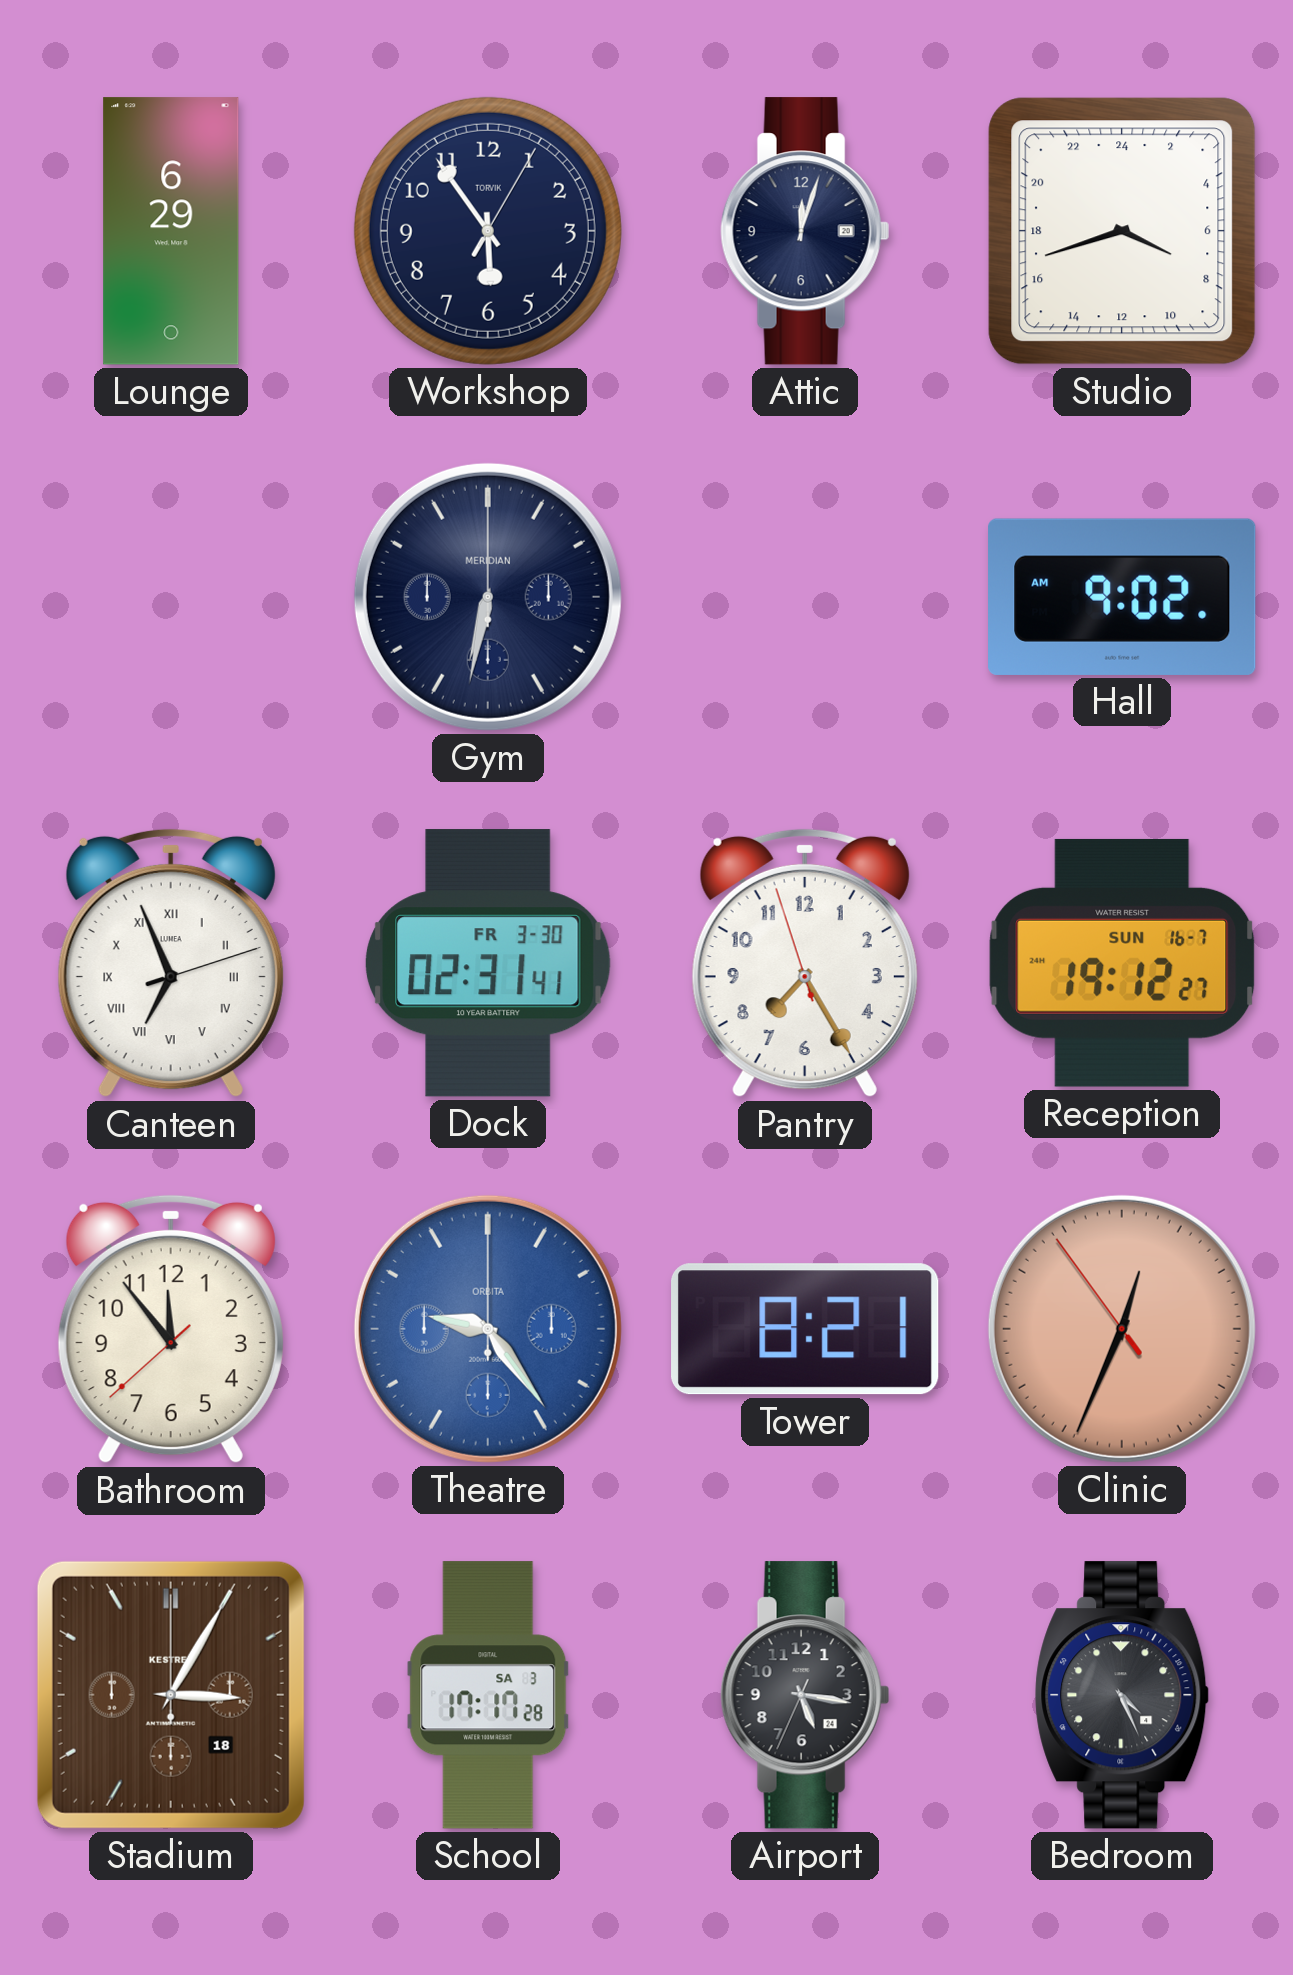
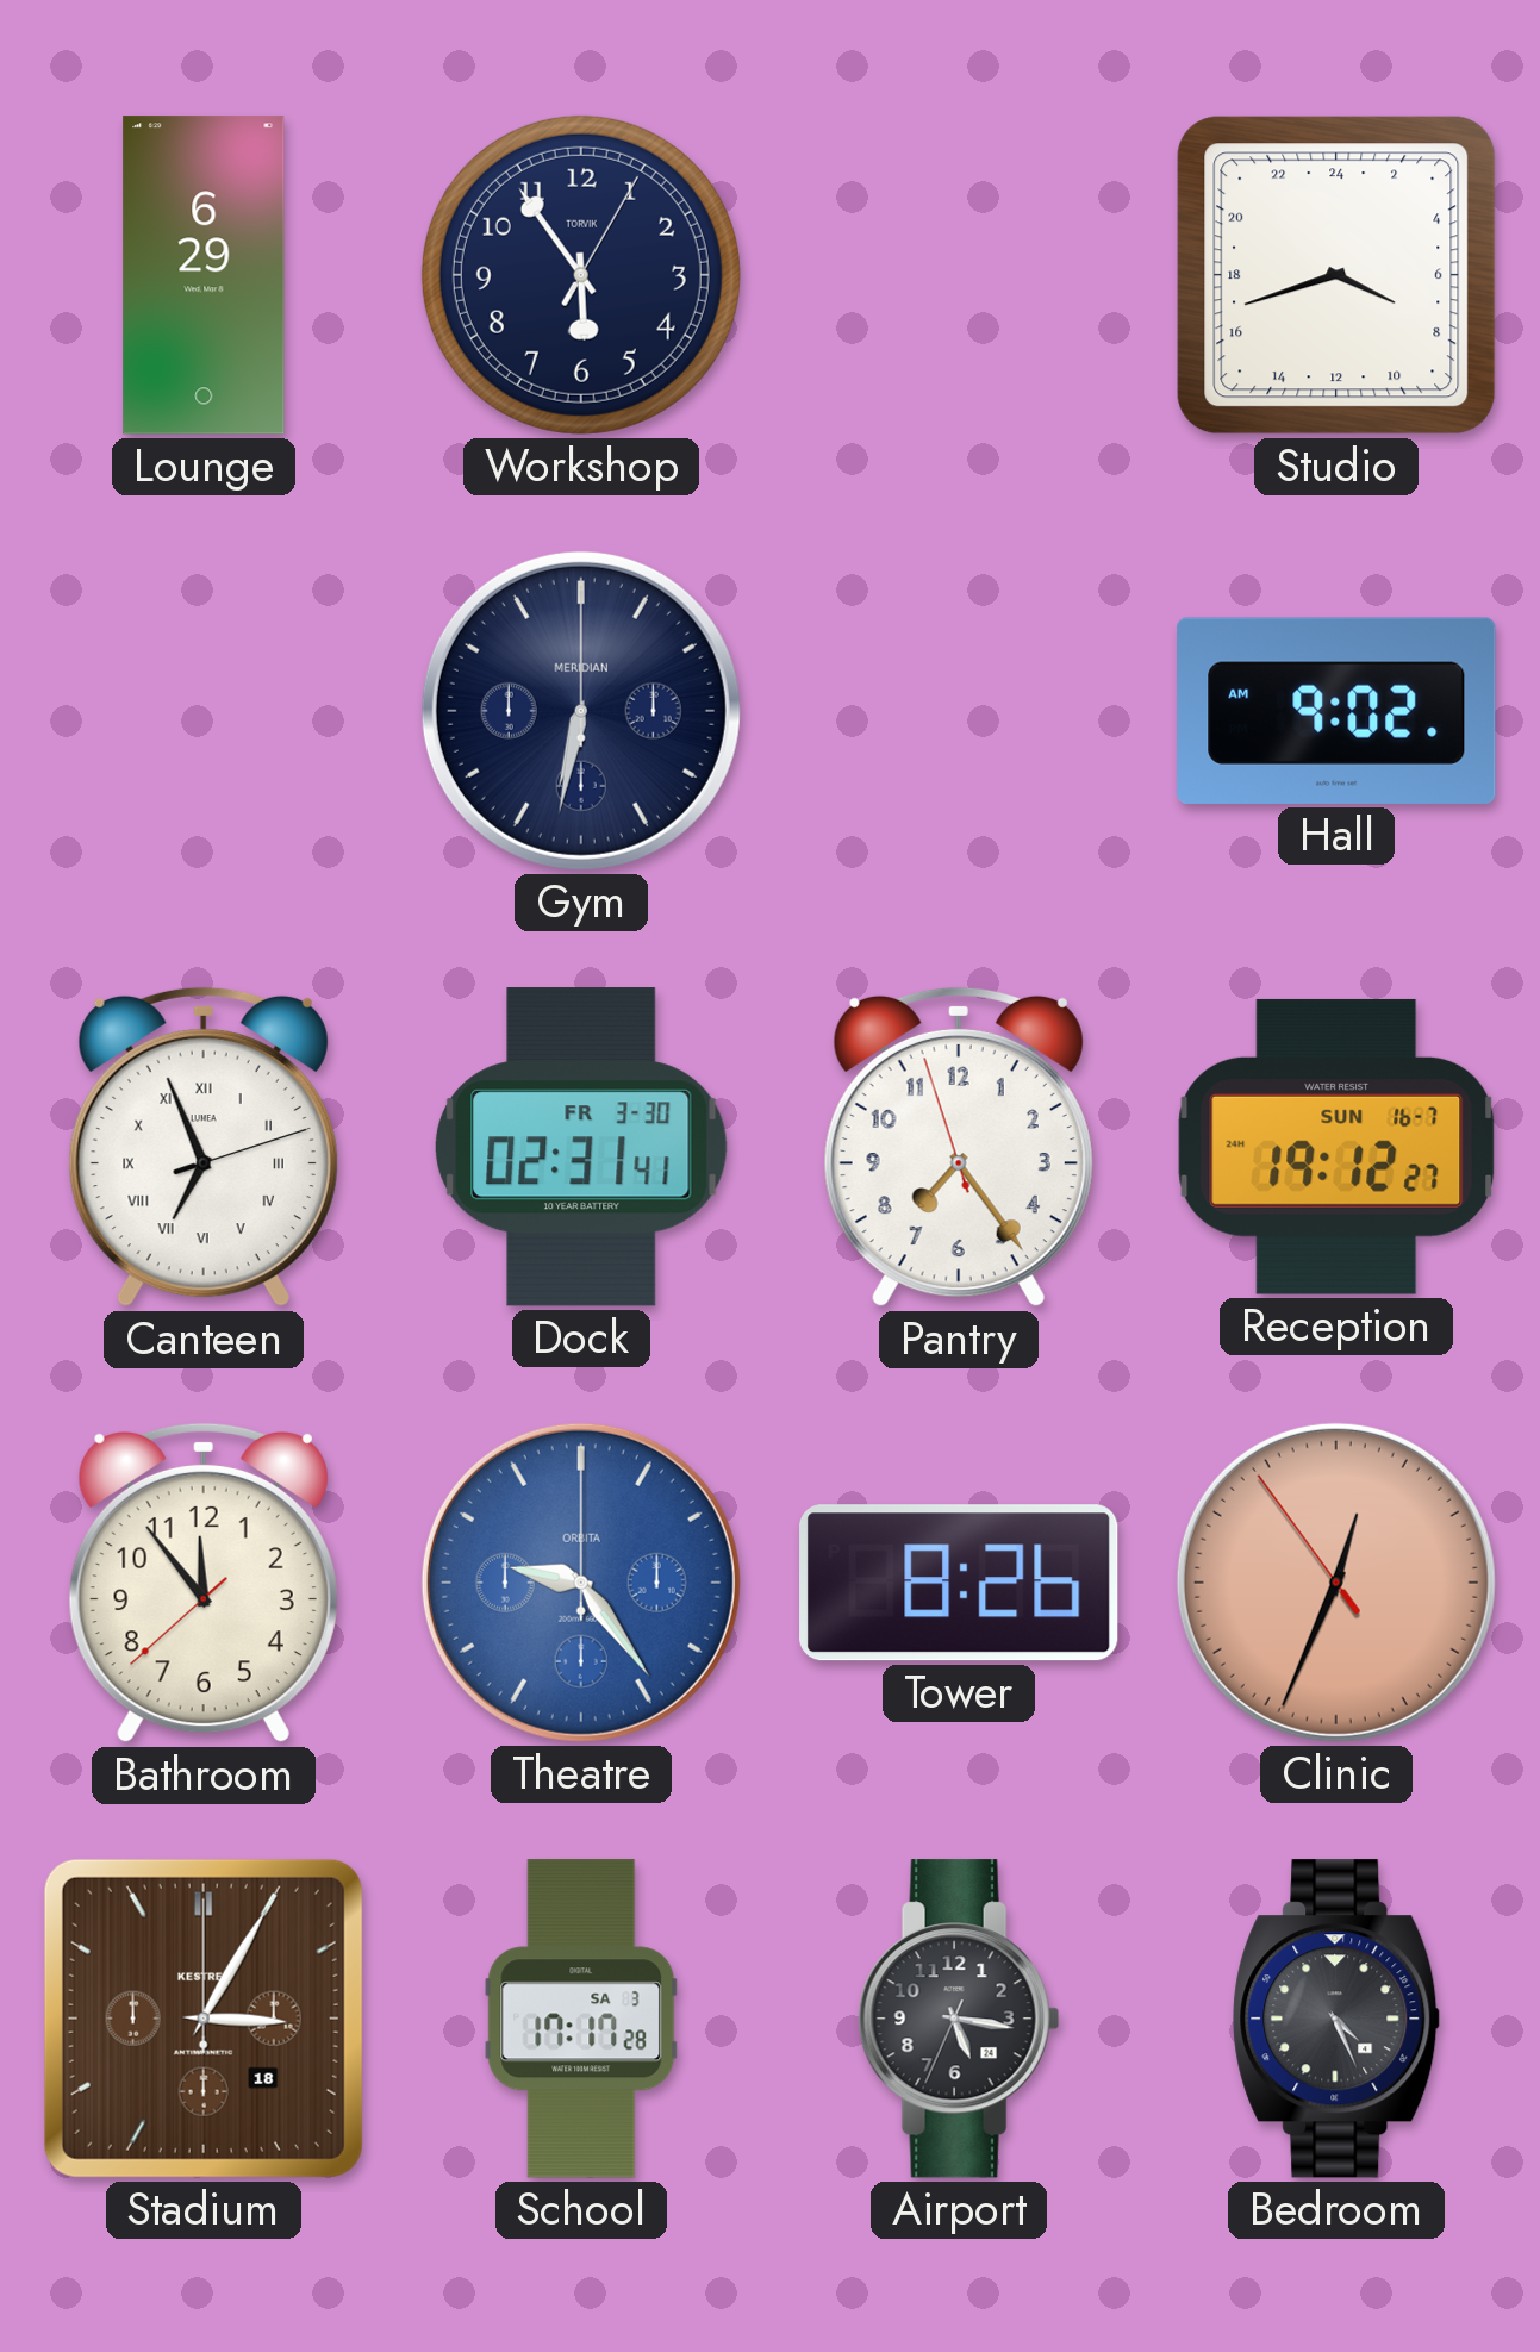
Attic: 12:03 -> none
Pantry: 7:24 -> 7:23
Tower: 8:21 -> 8:26
